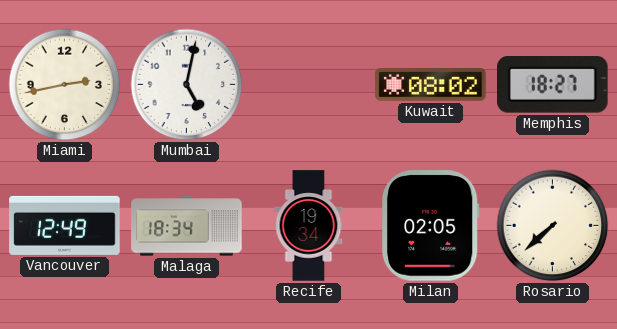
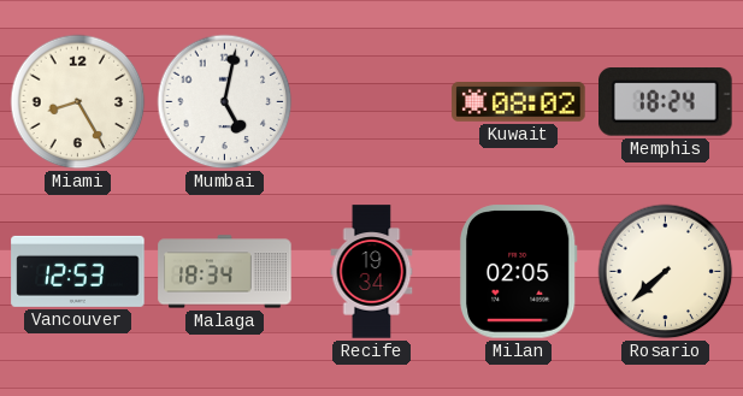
Miami: 2:43 -> 8:25
Memphis: 18:27 -> 18:24
Vancouver: 12:49 -> 12:53
